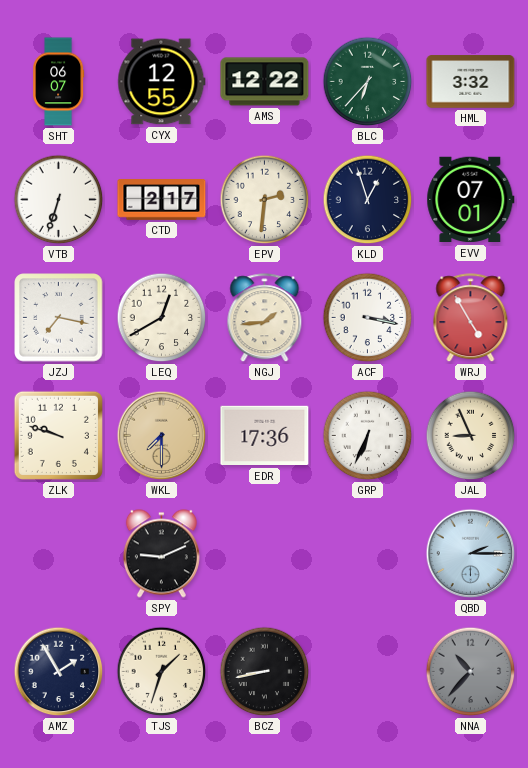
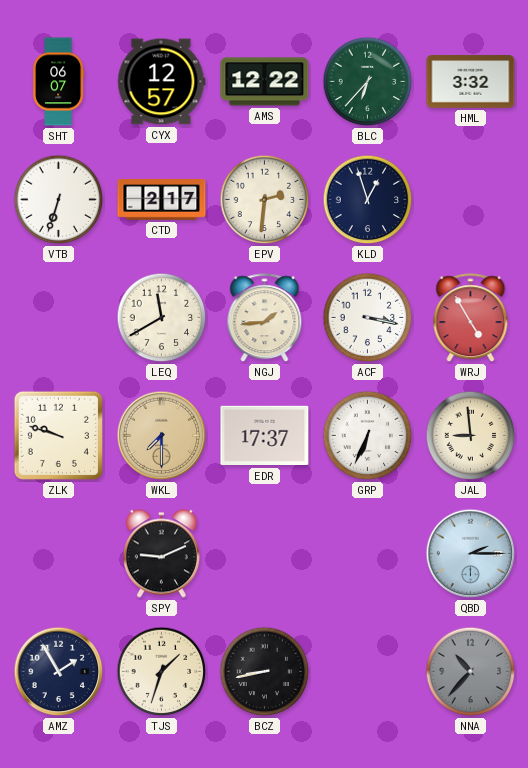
CYX: 12:55 -> 12:57
EVV: 07:01 -> none
JZJ: 7:17 -> none
LEQ: 12:40 -> 11:40
EDR: 17:36 -> 17:37
JAL: 8:56 -> 8:59
